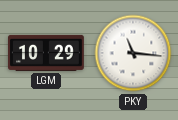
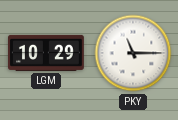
PKY: 11:16 -> 11:15
